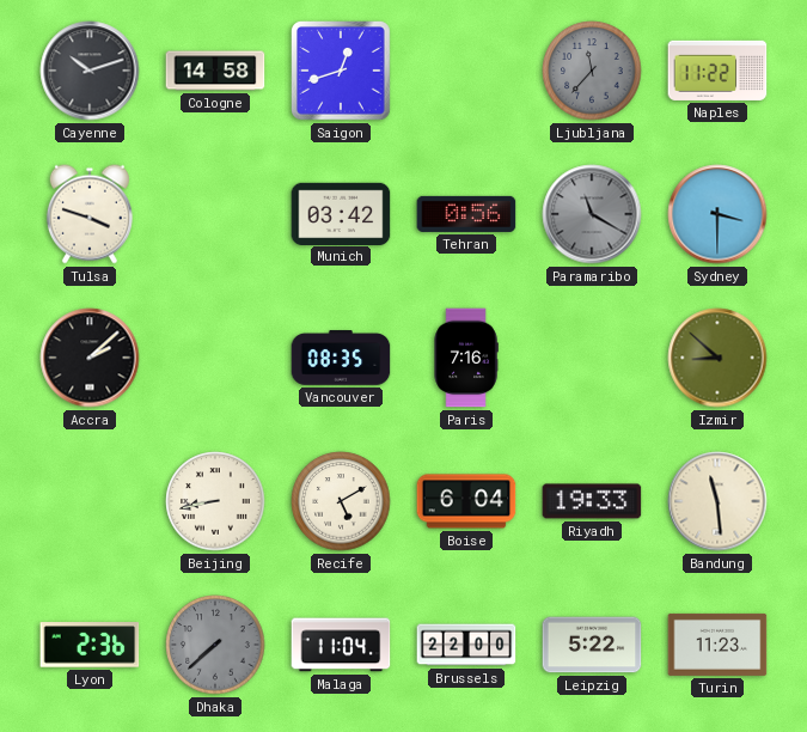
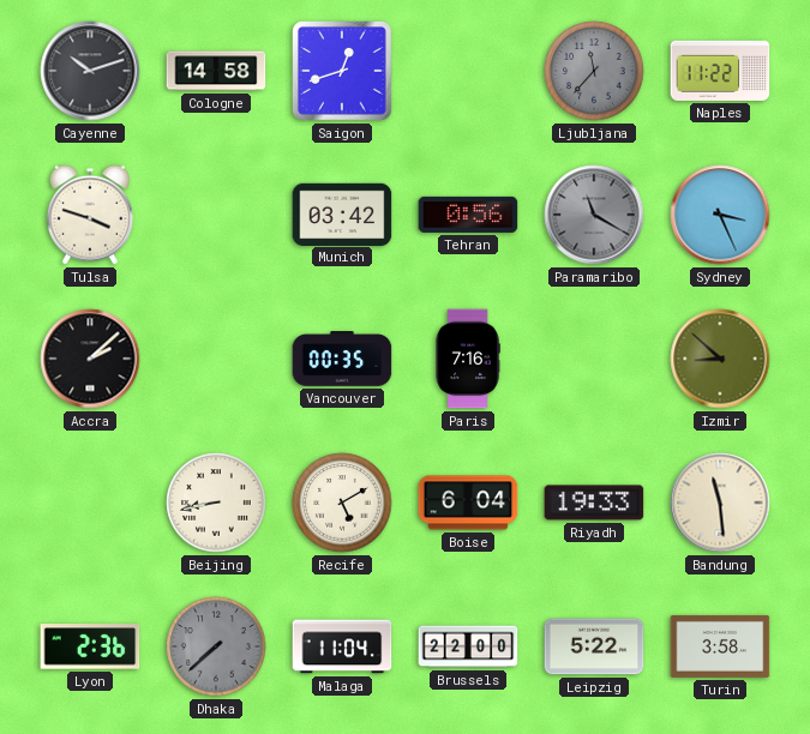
Sydney: 3:30 -> 3:26
Vancouver: 08:35 -> 00:35
Turin: 11:23 -> 3:58
